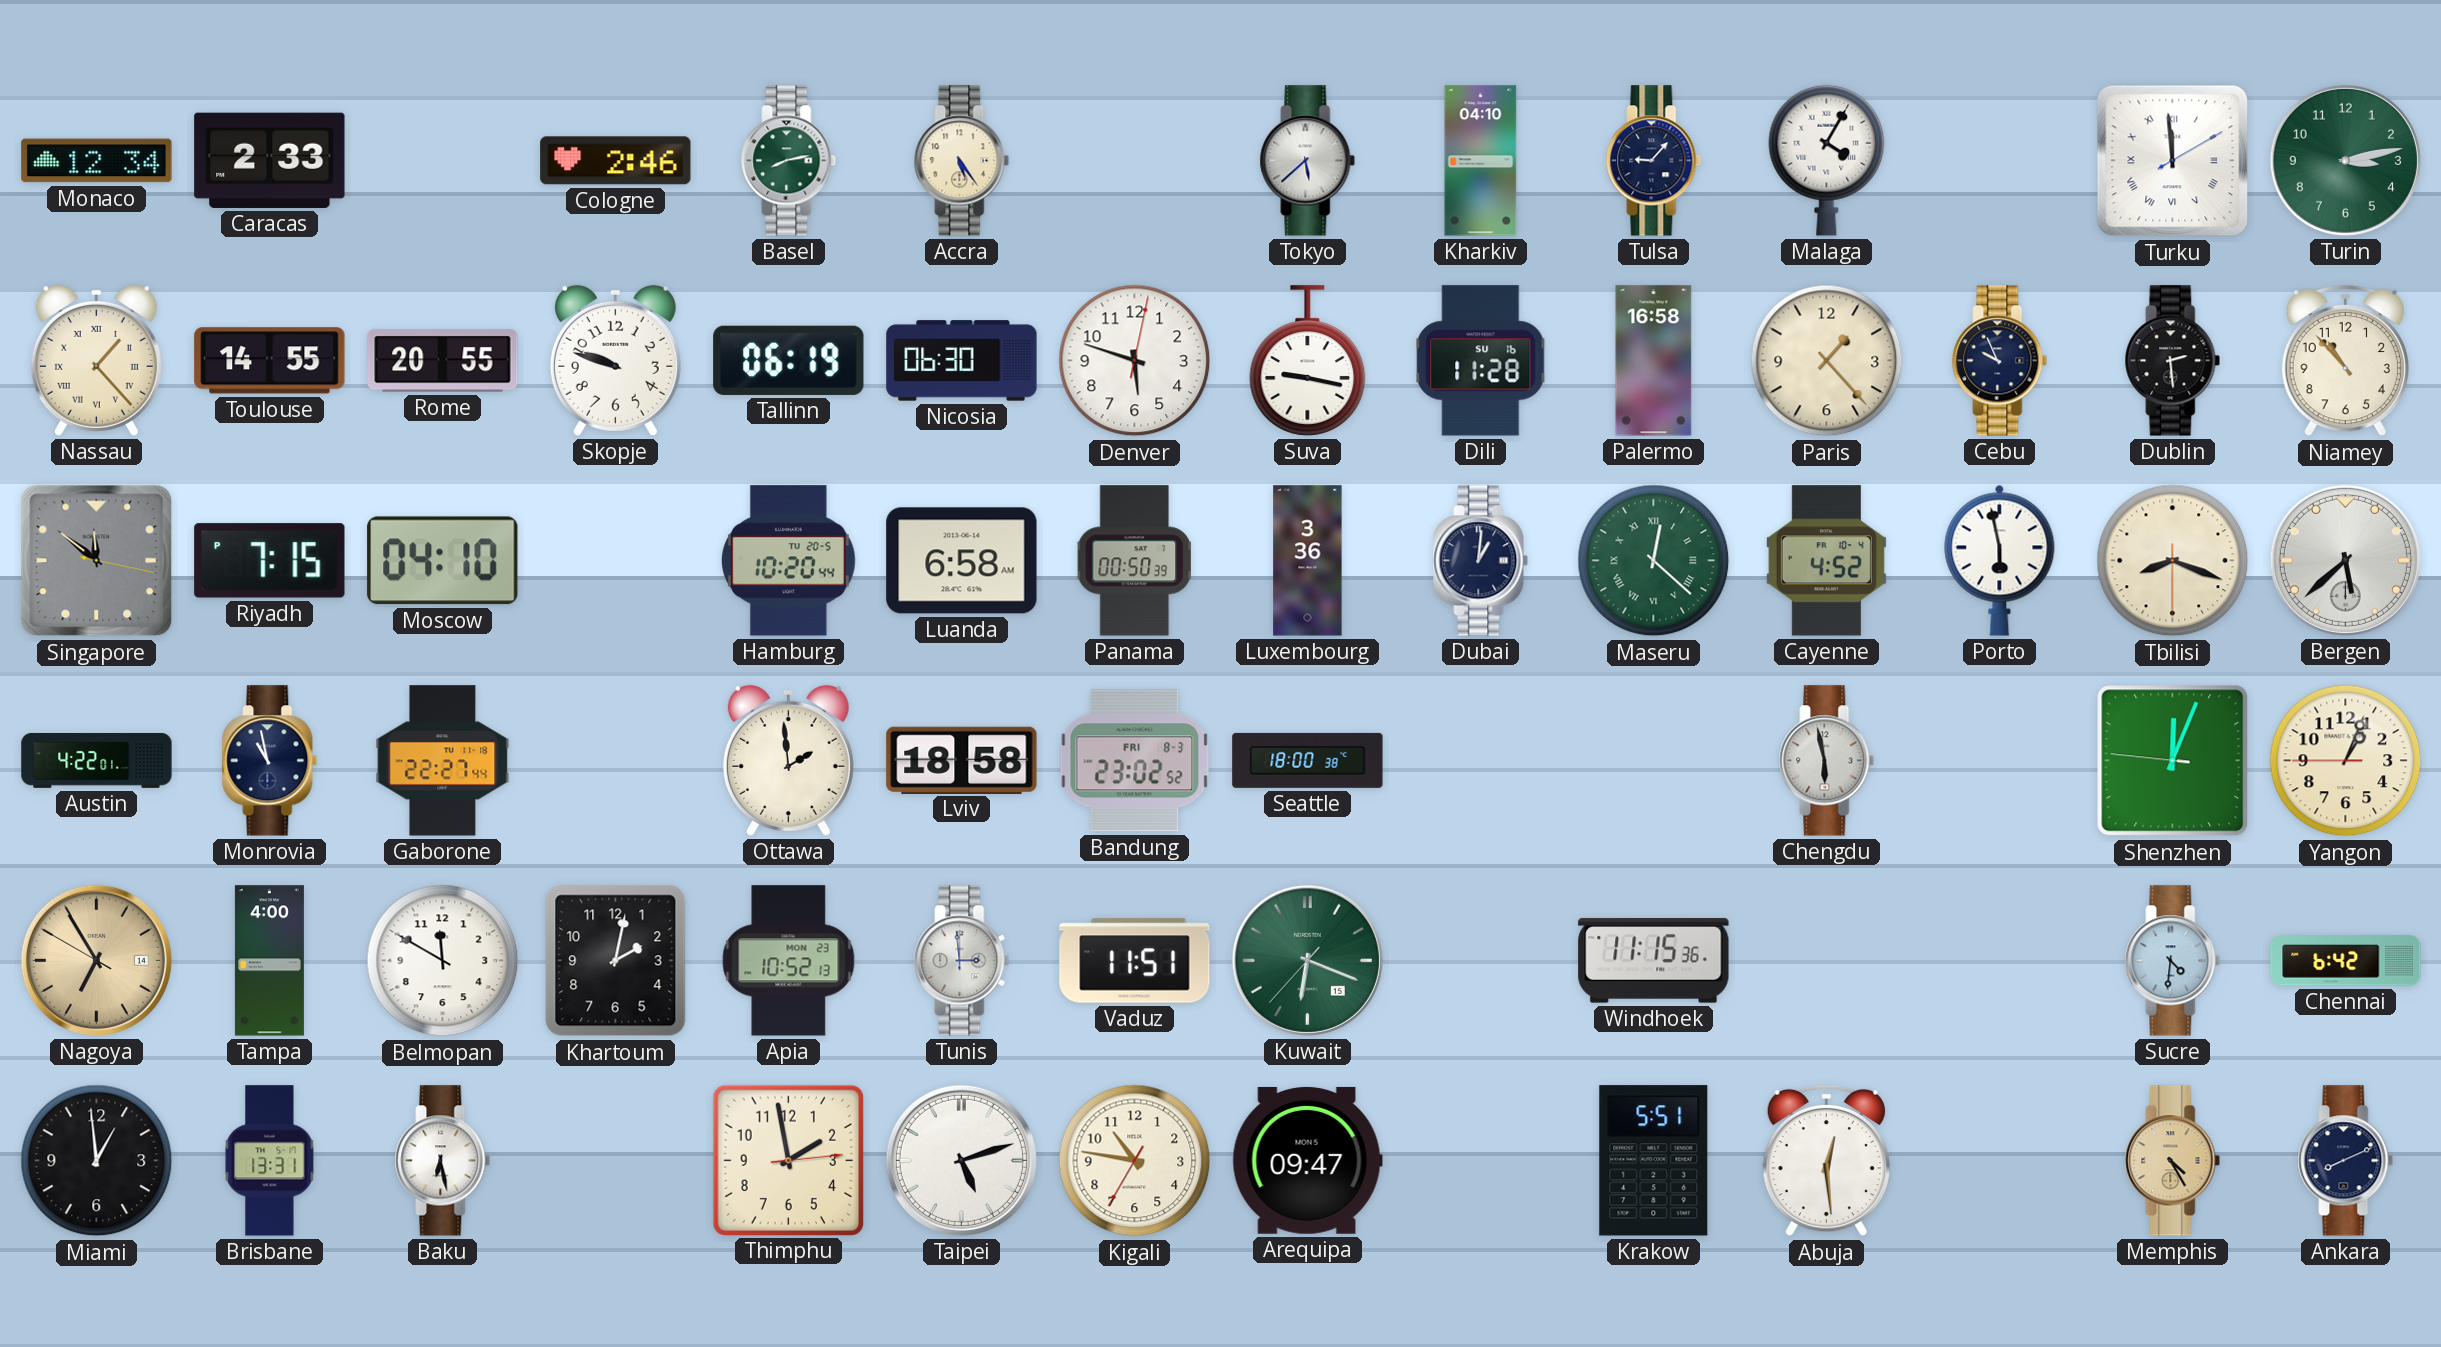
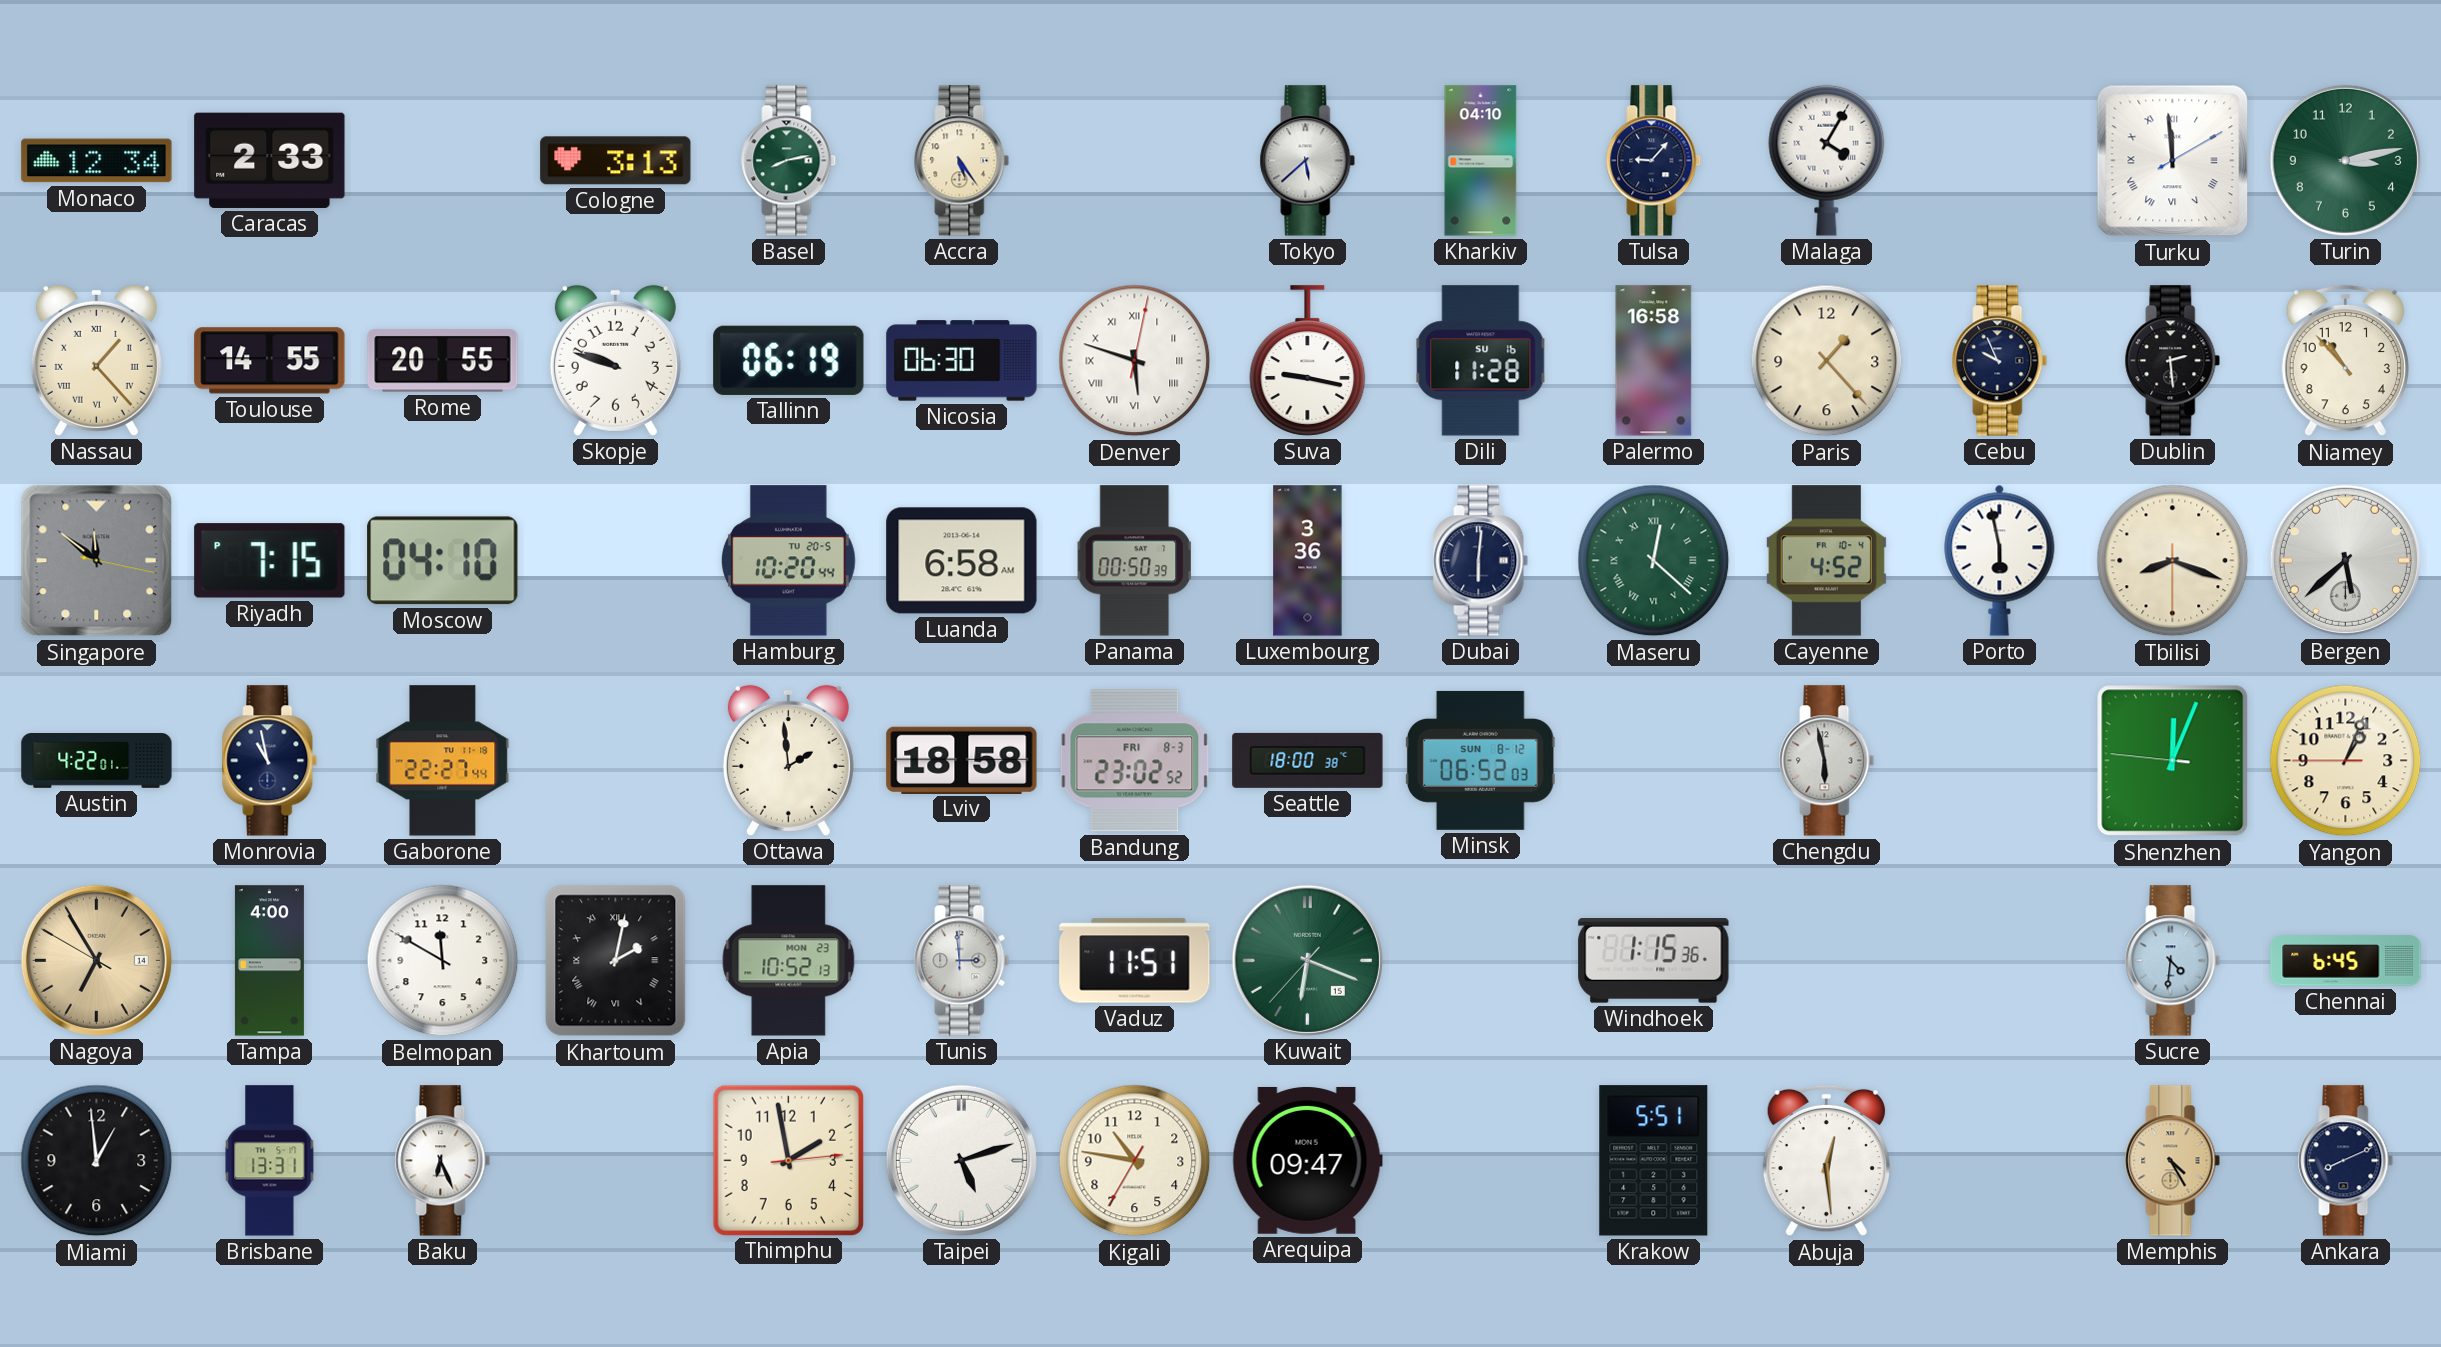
Cologne: 2:46 -> 3:13
Denver numerals: Arabic -> Roman
Dubai: 1:01 -> 6:01
Minsk: none -> 06:52
Khartoum numerals: Arabic -> Roman
Windhoek: 11:15 -> 1:15
Chennai: 6:42 -> 6:45
Baku: 6:28 -> 6:26
